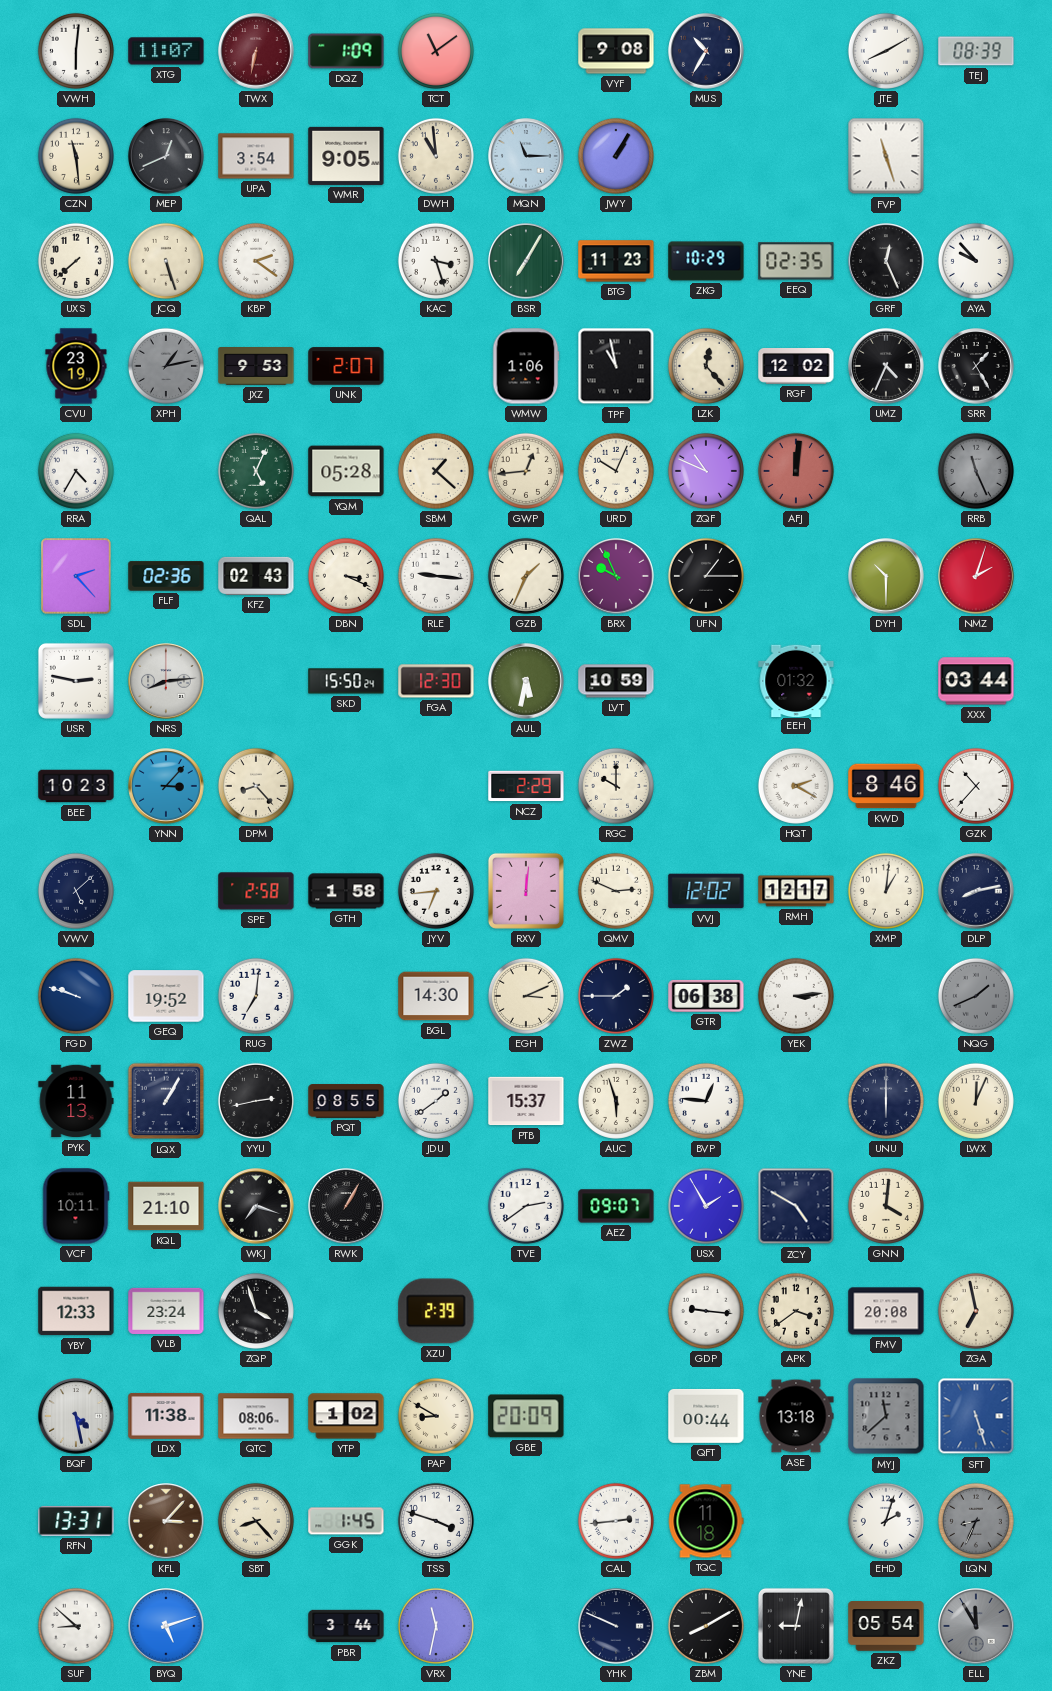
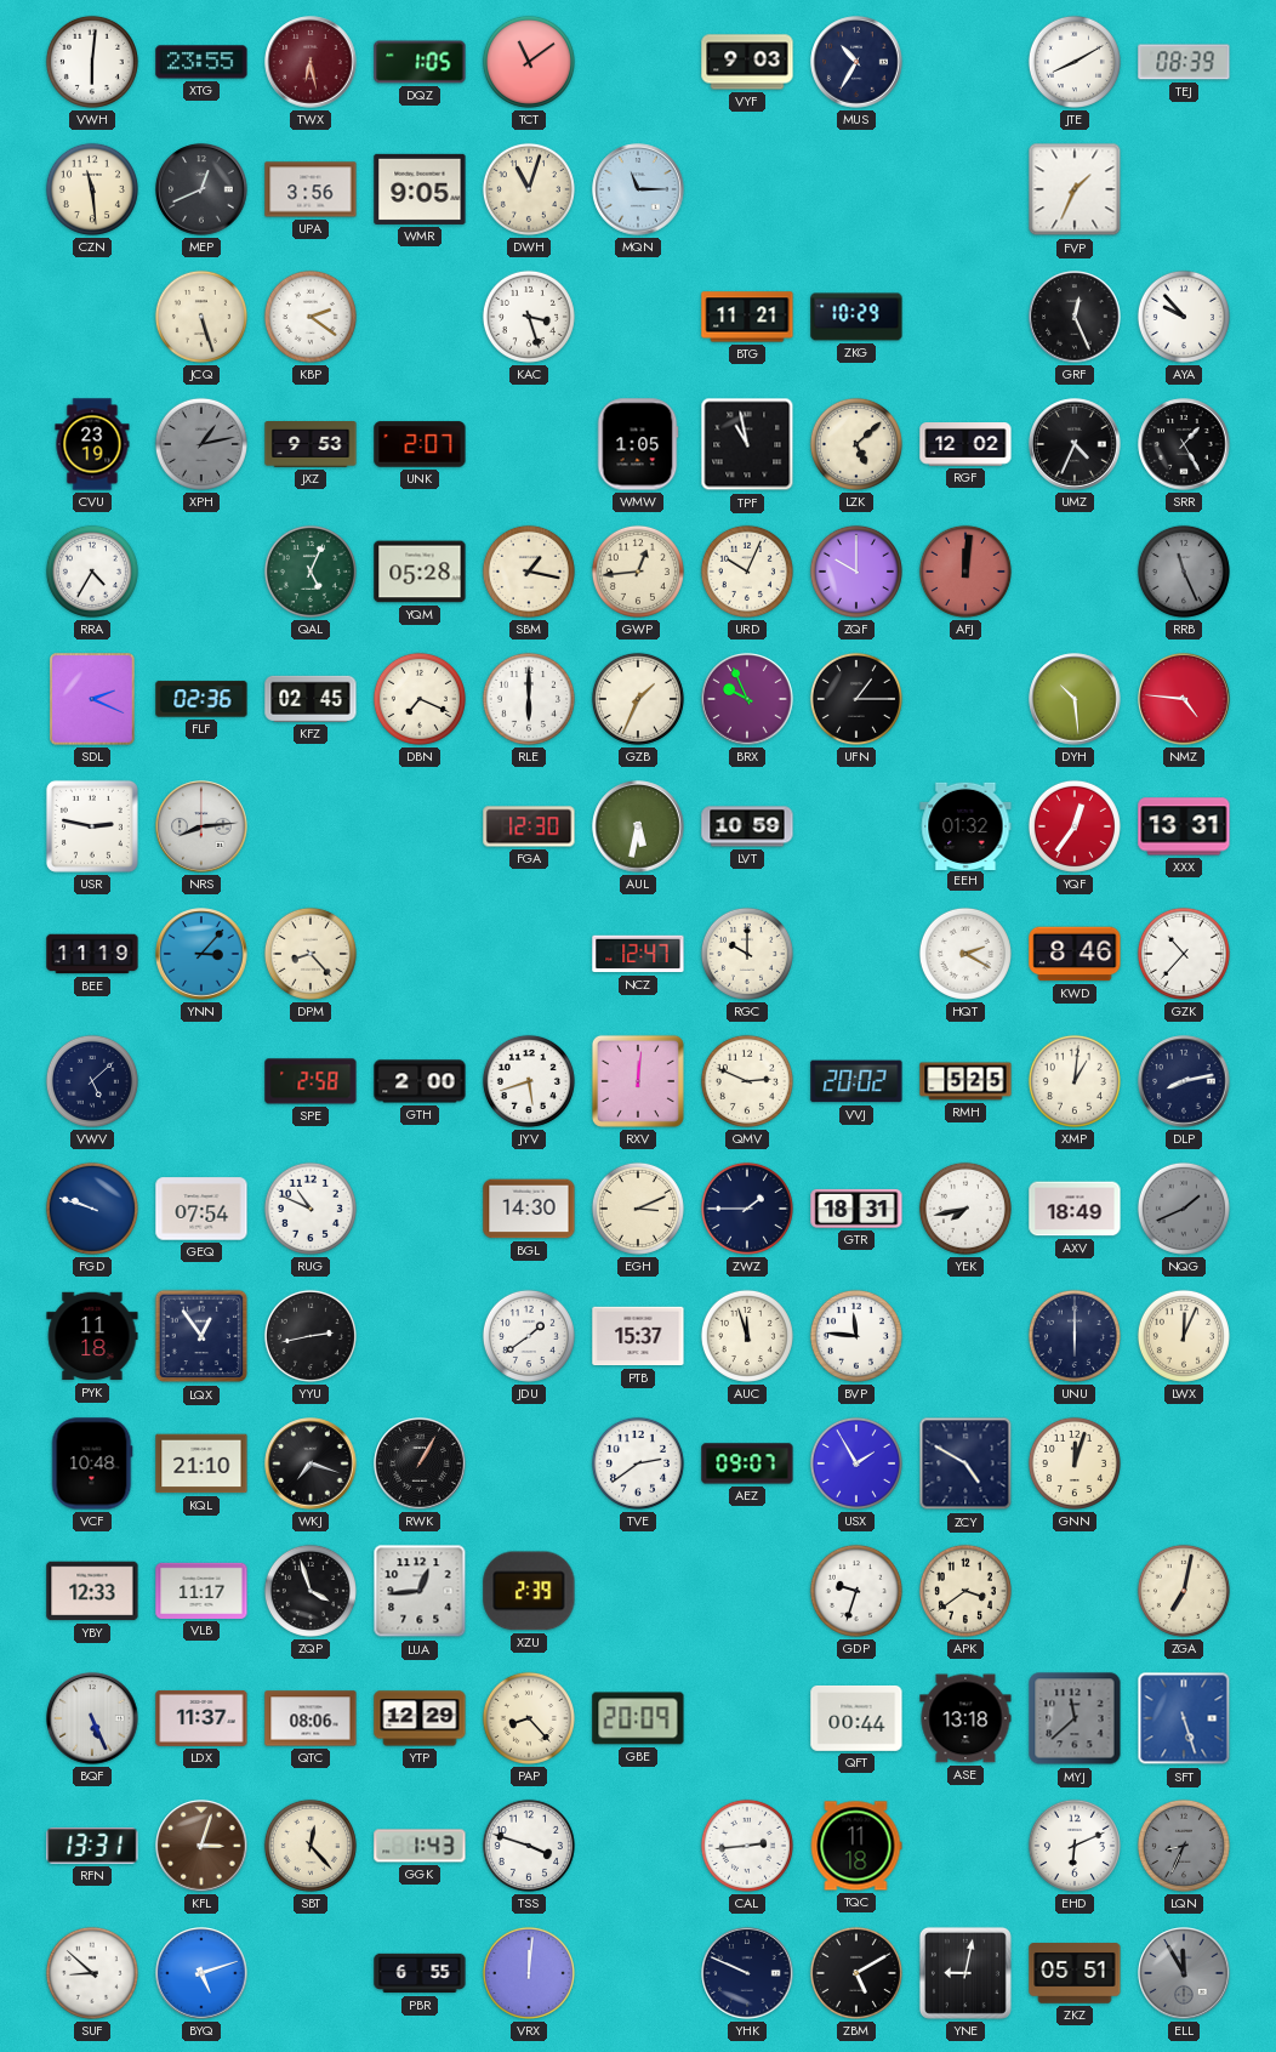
XTG: 11:07 -> 23:55
TWX: 6:32 -> 6:28
DQZ: 1:09 -> 1:05
VYF: 9:08 -> 9:03
UPA: 3:54 -> 3:56
DWH: 10:59 -> 11:03
JWY: 1:05 -> none
FVP: 11:27 -> 1:34
UXS: 7:38 -> none
BSR: 7:05 -> none
BTG: 11:23 -> 11:21
EEQ: 02:35 -> none
WMW: 1:06 -> 1:05
LZK: 12:23 -> 5:08
SBM: 1:22 -> 1:17
ZQF: 10:49 -> 10:00
SDL: 2:23 -> 2:19
KFZ: 02:43 -> 02:45
DBN: 3:19 -> 7:19
RLE: 9:16 -> 6:00
DYH: 10:30 -> 10:29
NMZ: 2:03 -> 4:46
SKD: 15:50 -> none
YQF: none -> 12:36
XXX: 03:44 -> 13:31
BEE: 10:23 -> 11:19
NCZ: 2:29 -> 12:47
GTH: 1:58 -> 2:00
JYV: 6:44 -> 5:42
VVJ: 12:02 -> 20:02
RMH: 12:17 -> 5:25
GEQ: 19:52 -> 07:54
RUG: 7:01 -> 10:49
GTR: 06:38 -> 18:31
YEK: 3:14 -> 7:43
AXV: none -> 18:49
PYK: 11:13 -> 11:18
LQX: 1:05 -> 12:54
PQT: 08:55 -> none
AUC: 5:57 -> 11:57
BVP: 12:46 -> 11:46
VCF: 10:11 -> 10:48
GNN: 4:01 -> 12:03
VLB: 23:24 -> 11:17
LUA: none -> 12:44
GDP: 9:16 -> 9:33
FMV: 20:08 -> none
ZGA: 6:58 -> 7:02
BQF: 4:28 -> 5:26
LDX: 11:38 -> 11:37
YTP: 1:02 -> 12:29
PAP: 8:50 -> 8:23
KFL: 3:07 -> 3:03
SBT: 8:23 -> 12:23
GGK: 1:45 -> 1:43
EHD: 2:03 -> 6:11
PBR: 3:44 -> 6:55
VRX: 11:32 -> 12:01
ZBM: 8:10 -> 5:10
ZKZ: 05:54 -> 05:51
